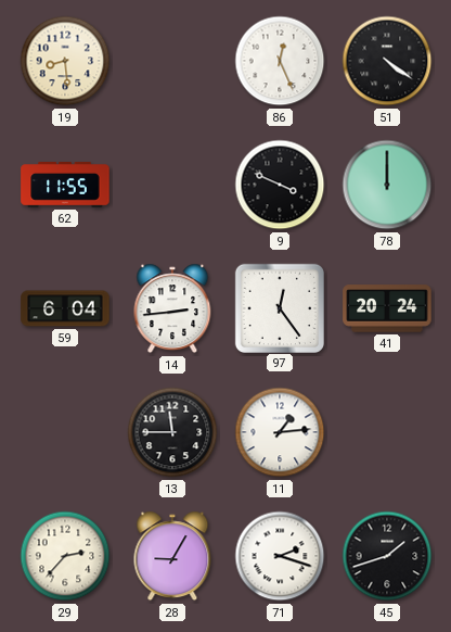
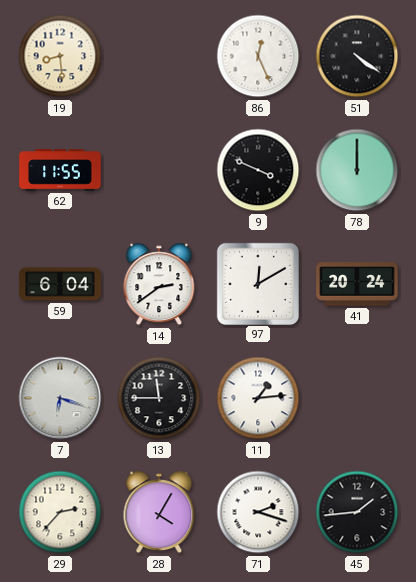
14: 2:44 -> 2:39
97: 12:24 -> 12:10
7: none -> 6:18
28: 9:05 -> 4:05
45: 1:42 -> 1:44
